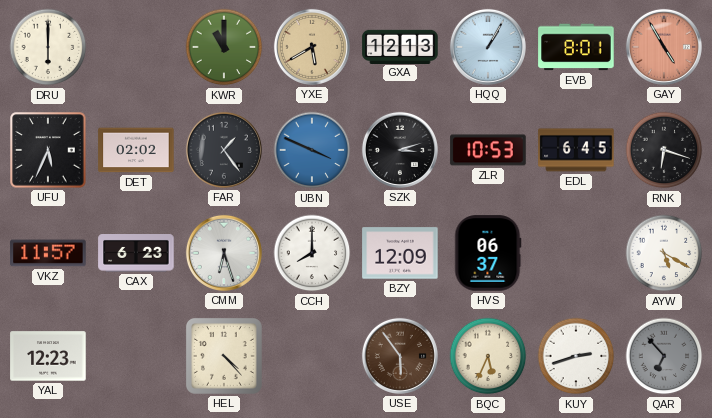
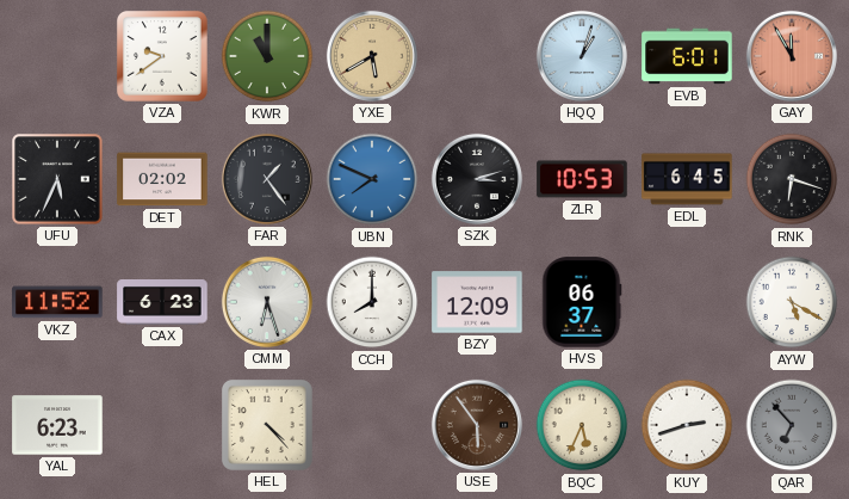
DRU: 6:00 -> none
VZA: none -> 9:39
GXA: 12:13 -> none
HQQ: 1:05 -> 1:03
EVB: 8:01 -> 6:01
GAY: 4:55 -> 11:55
UBN: 3:49 -> 7:49
VKZ: 11:57 -> 11:52
YAL: 12:23 -> 6:23
